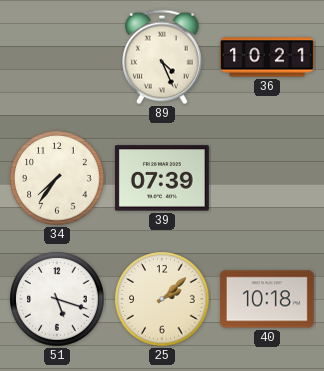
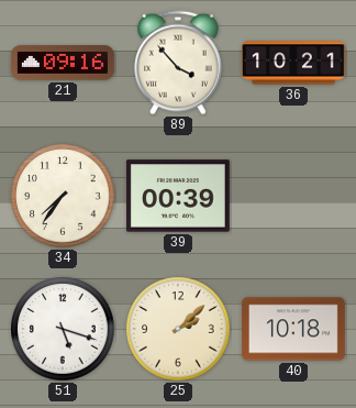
21: none -> 09:16
89: 4:26 -> 3:53
39: 07:39 -> 00:39
